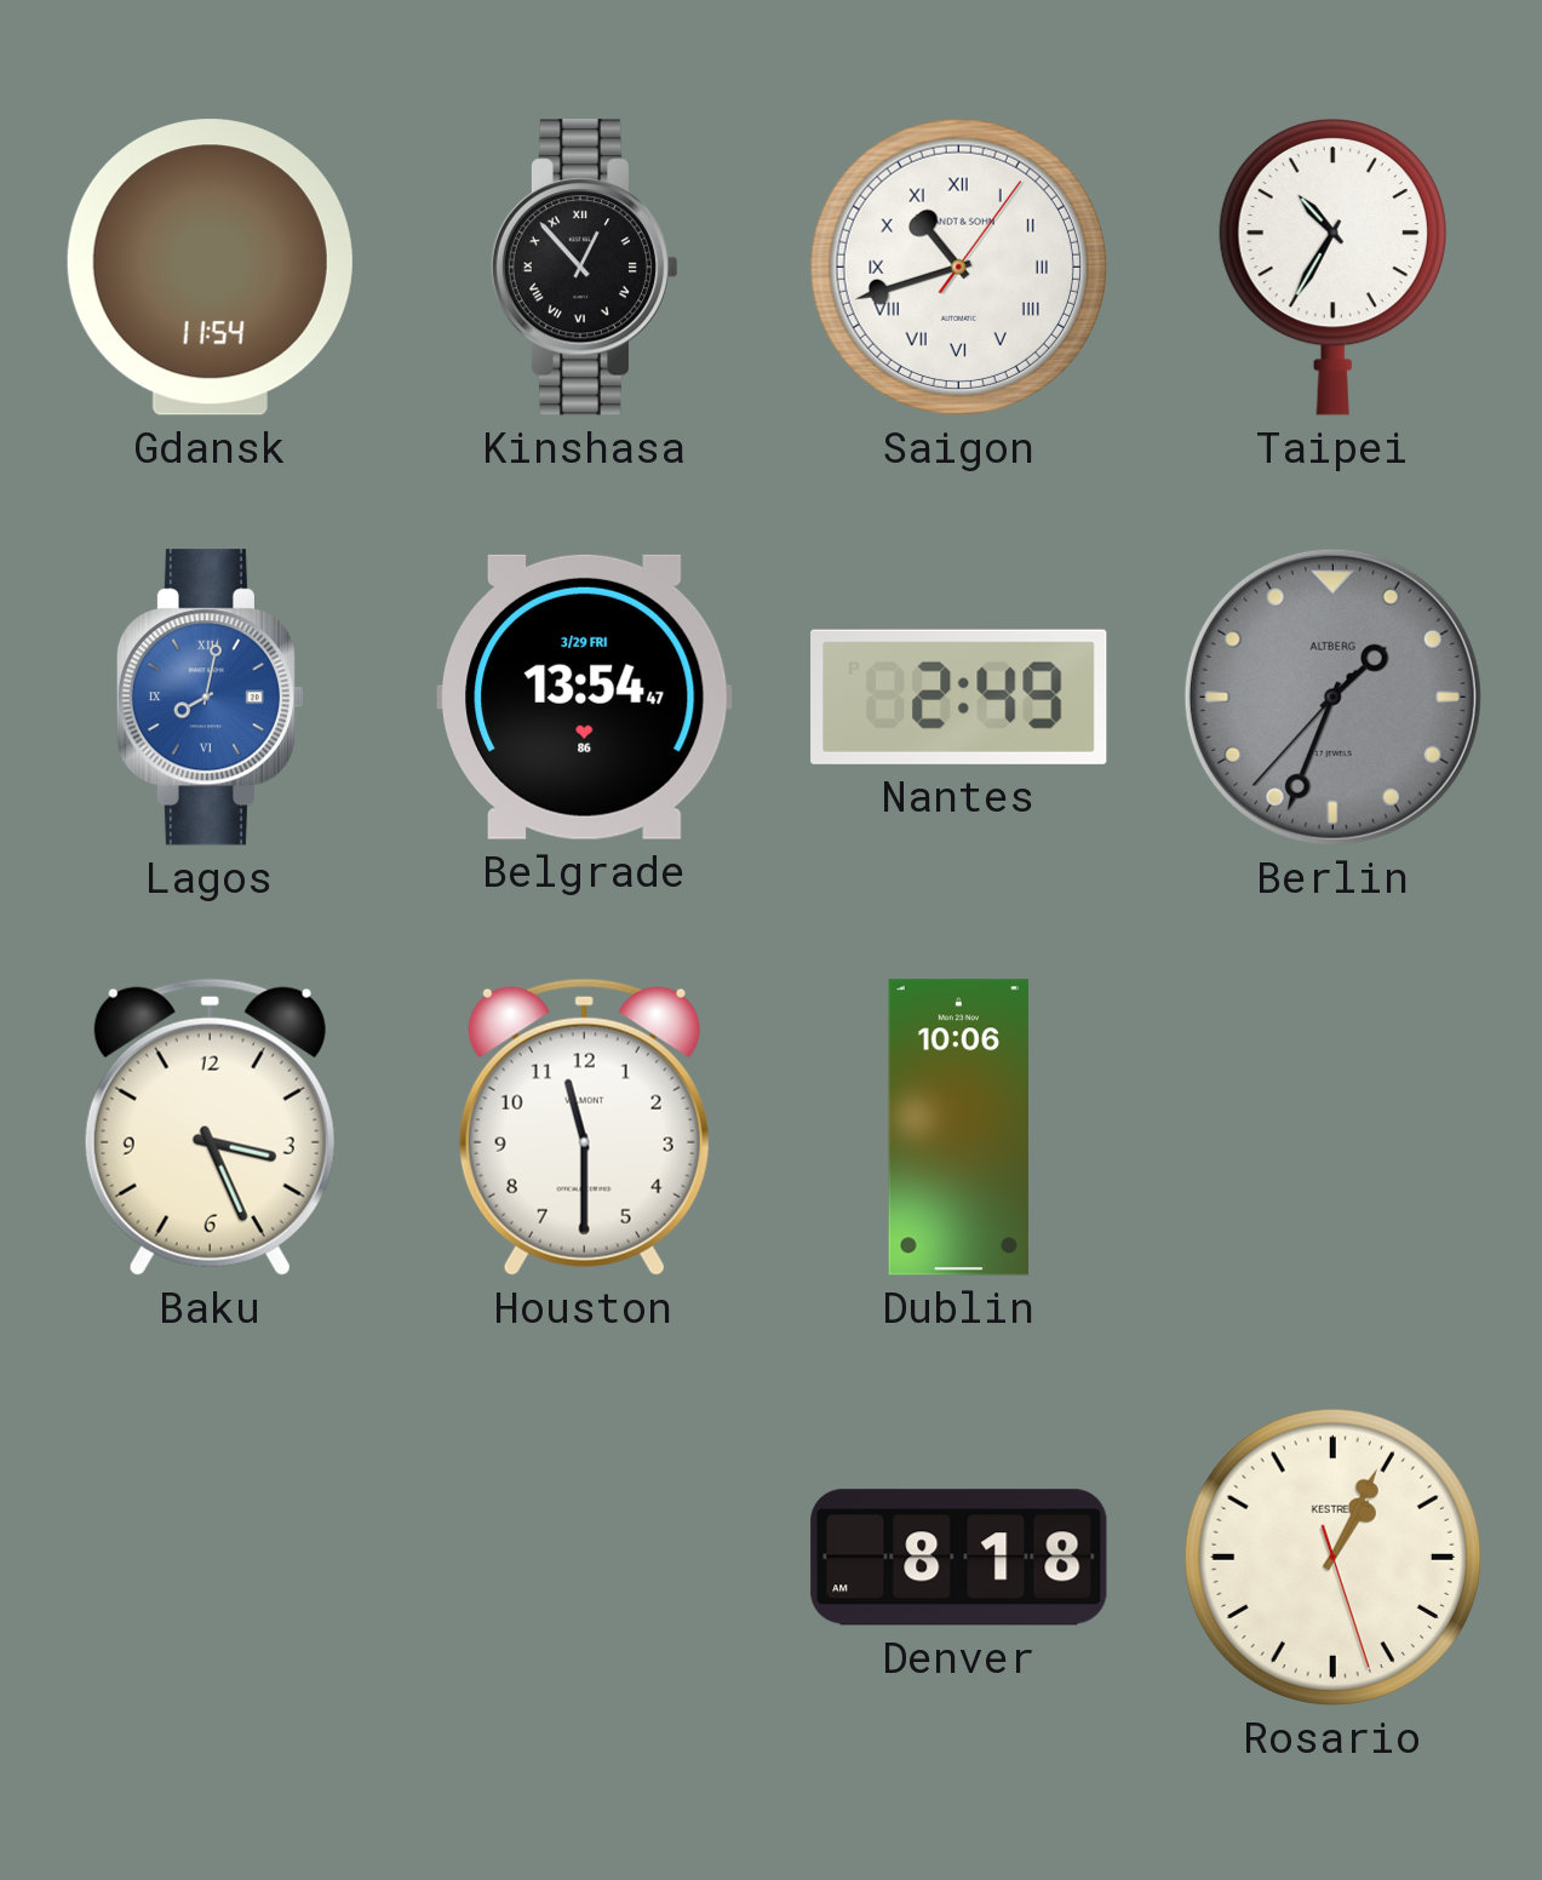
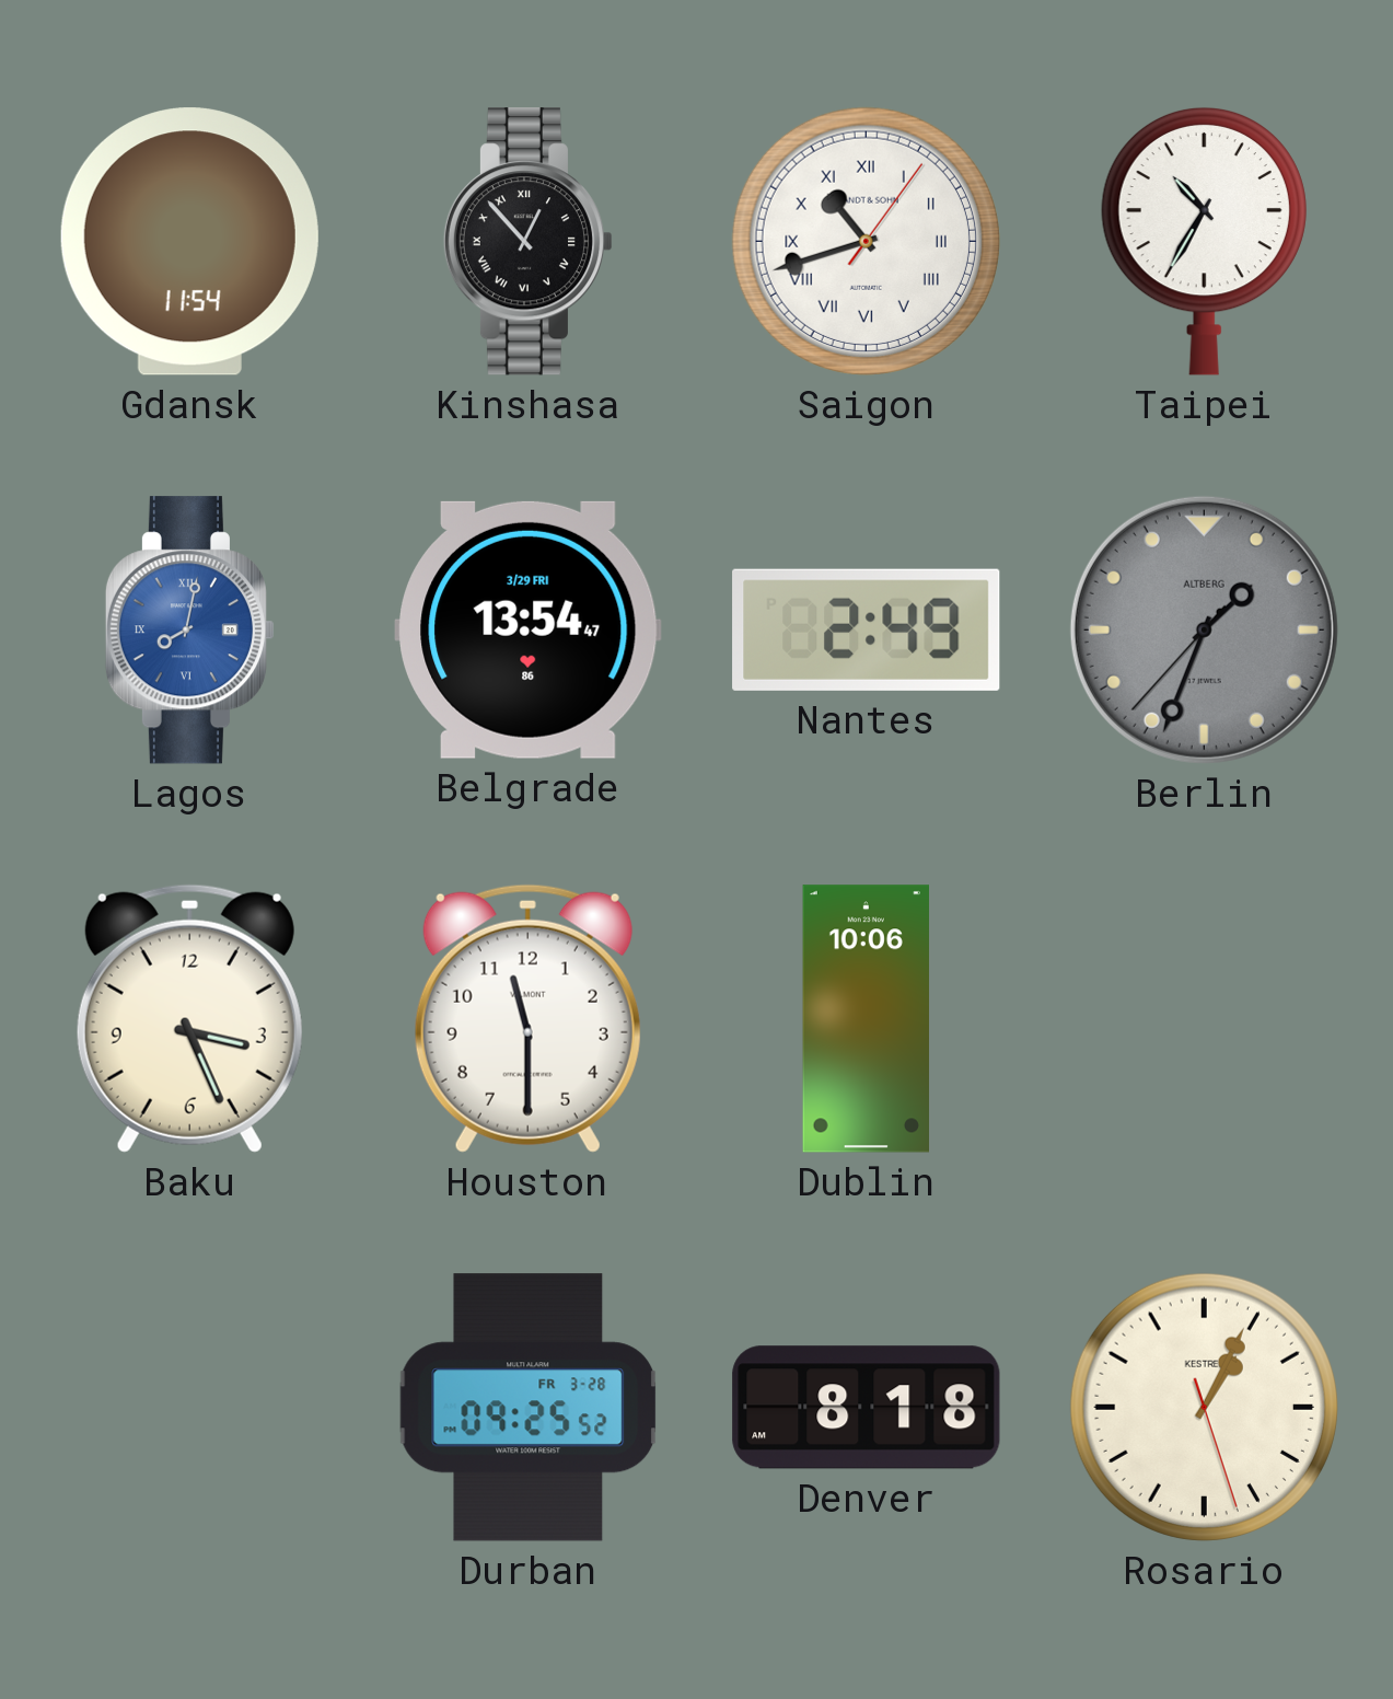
Durban: none -> 09:25
